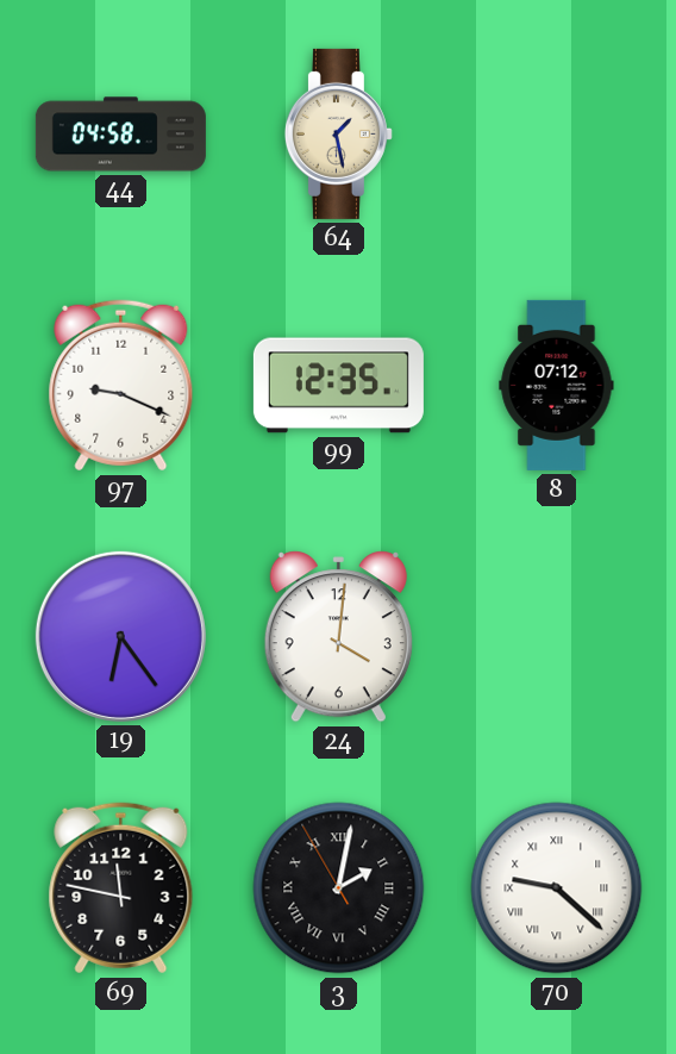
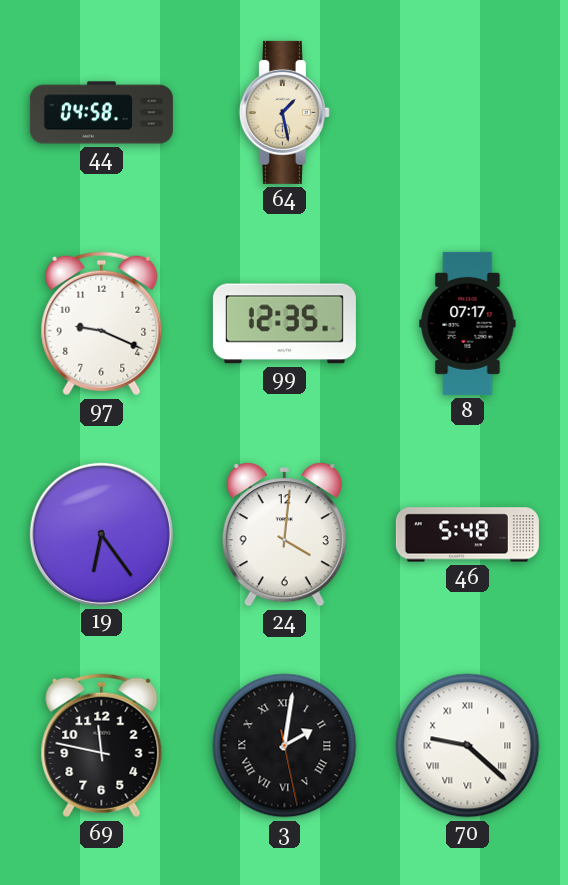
8: 07:12 -> 07:17
46: none -> 5:48
3: 2:01:55 -> 2:01:28
